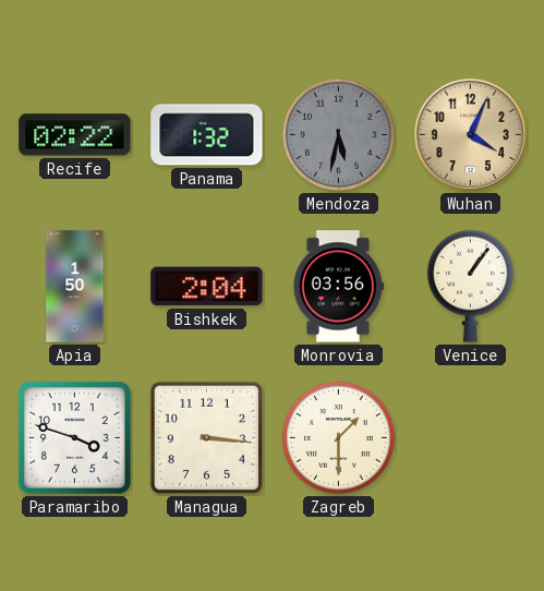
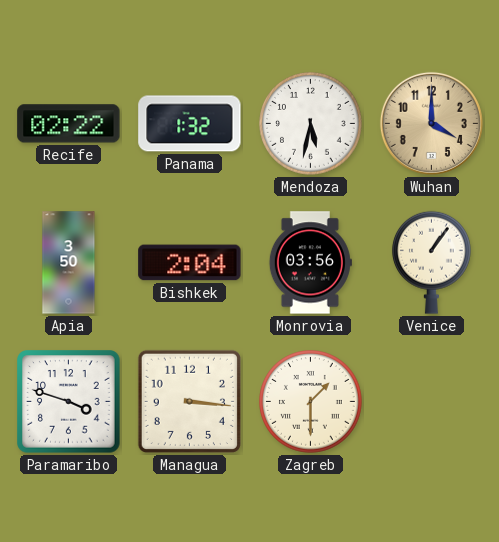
Mendoza dial: grey -> white
Wuhan: 4:04 -> 4:00
Apia: 1:50 -> 3:50
